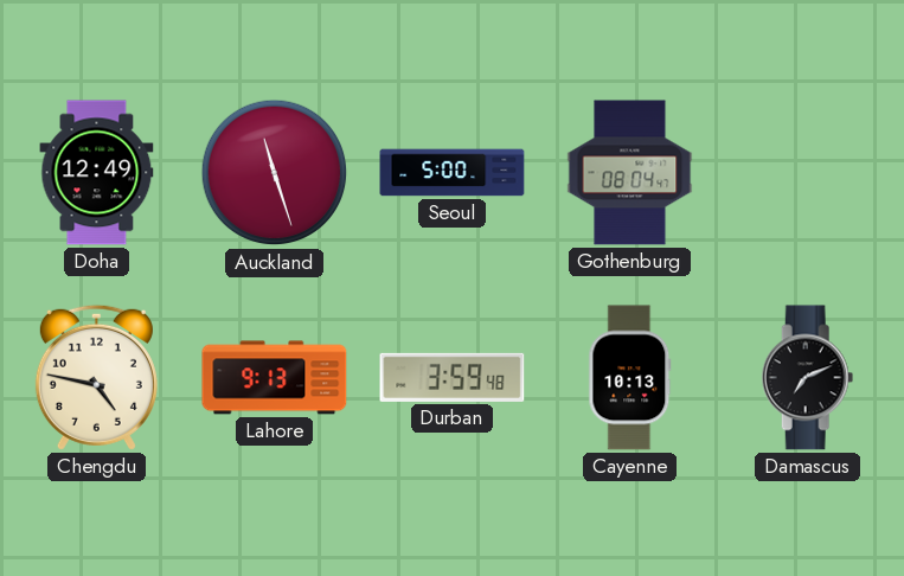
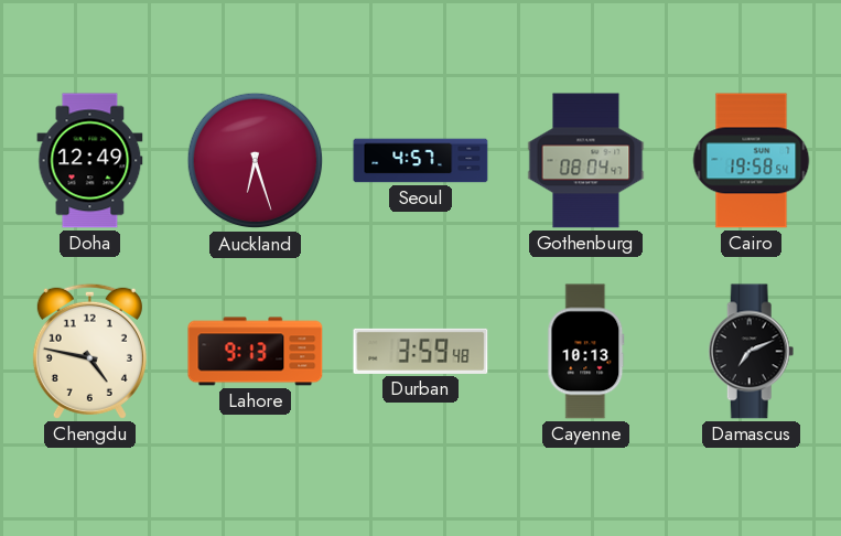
Auckland: 11:27 -> 6:27
Seoul: 5:00 -> 4:57
Cairo: none -> 19:58
